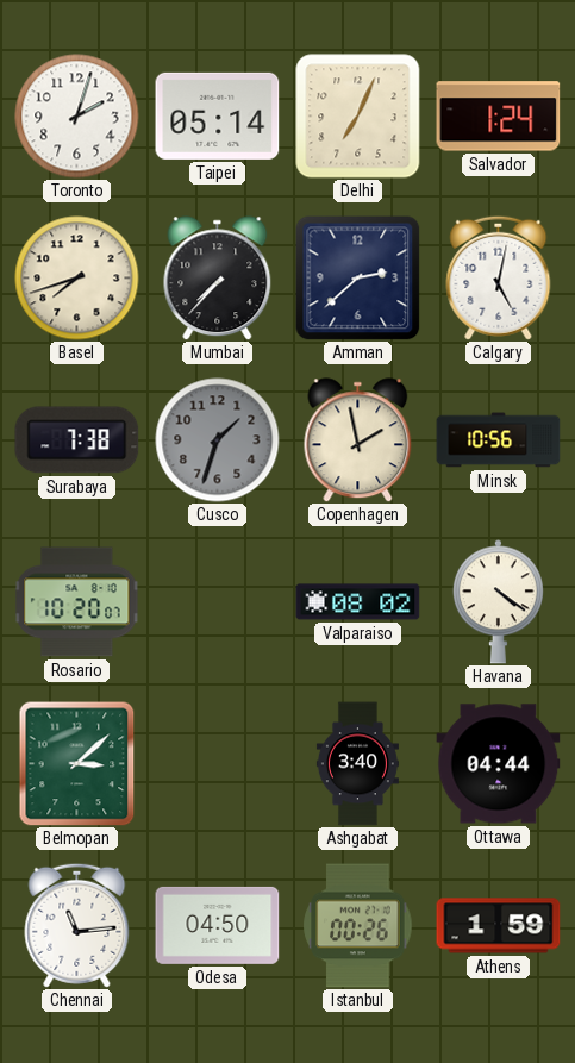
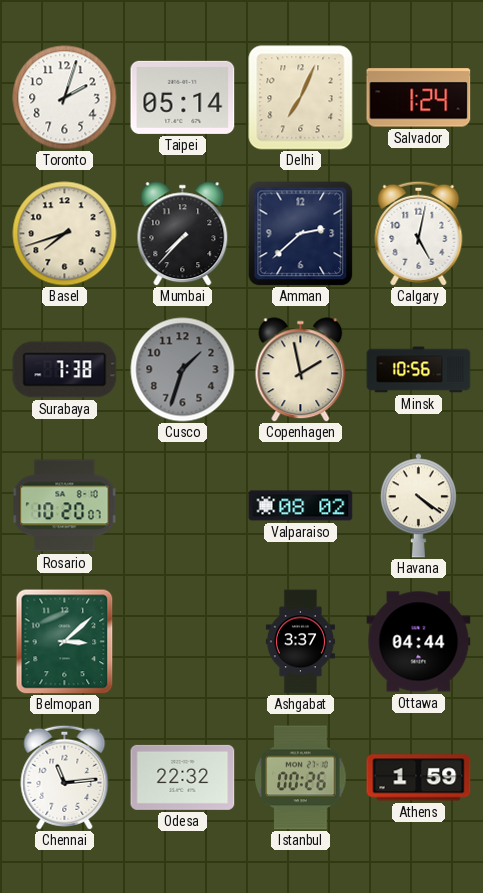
Ashgabat: 3:40 -> 3:37
Odesa: 04:50 -> 22:32
